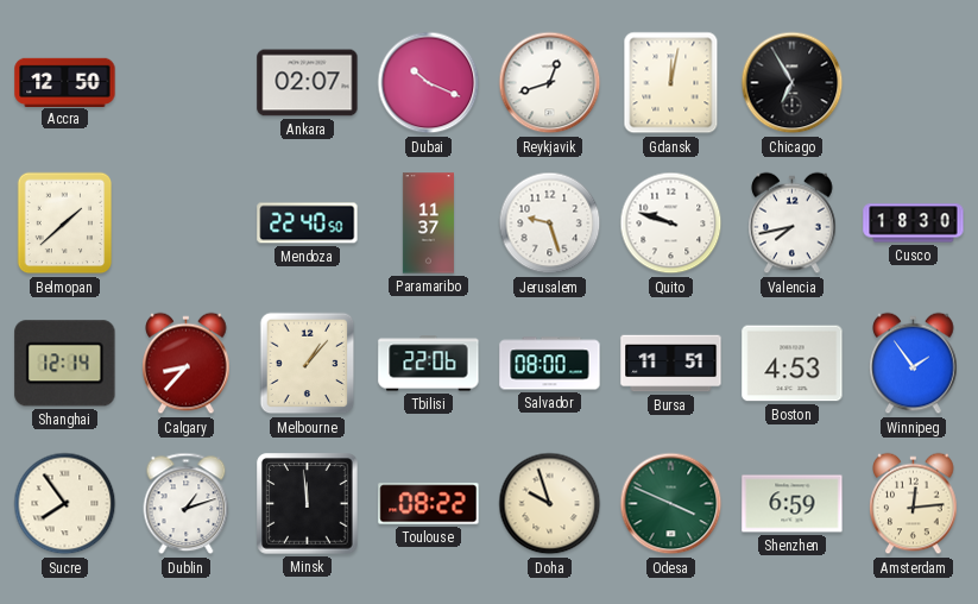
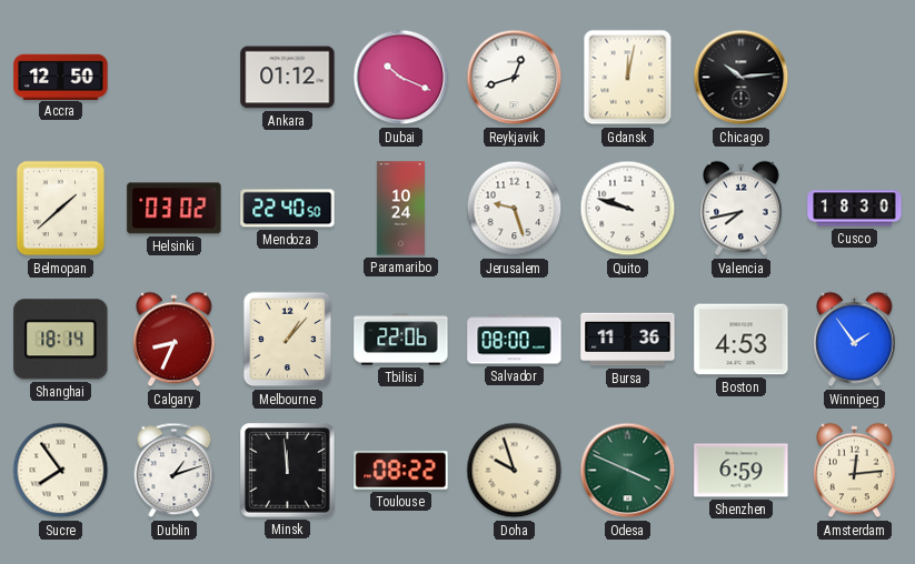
Ankara: 02:07 -> 01:12
Chicago: 6:55 -> 10:14
Helsinki: none -> 03:02
Paramaribo: 11:37 -> 10:24
Shanghai: 12:14 -> 18:14
Calgary: 8:37 -> 8:34
Bursa: 11:51 -> 11:36
